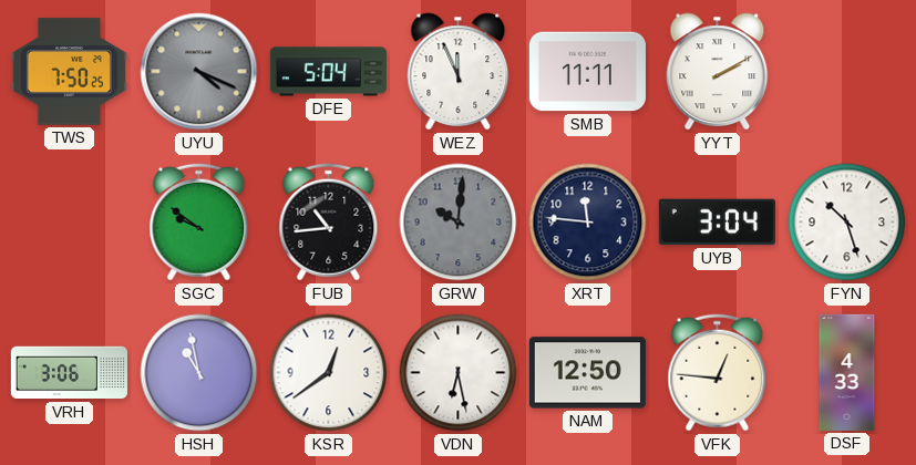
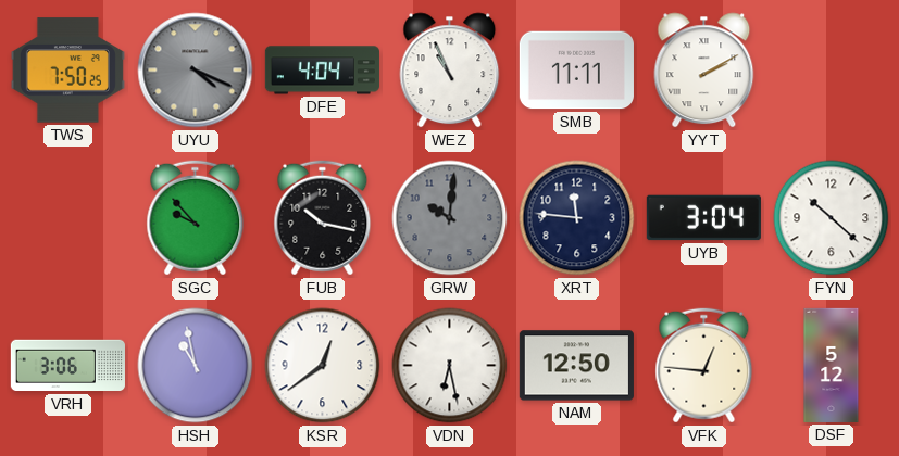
DFE: 5:04 -> 4:04
WEZ: 11:56 -> 10:56
SGC: 9:51 -> 9:53
FUB: 10:44 -> 10:17
FYN: 10:27 -> 10:22
DSF: 4:33 -> 5:12
